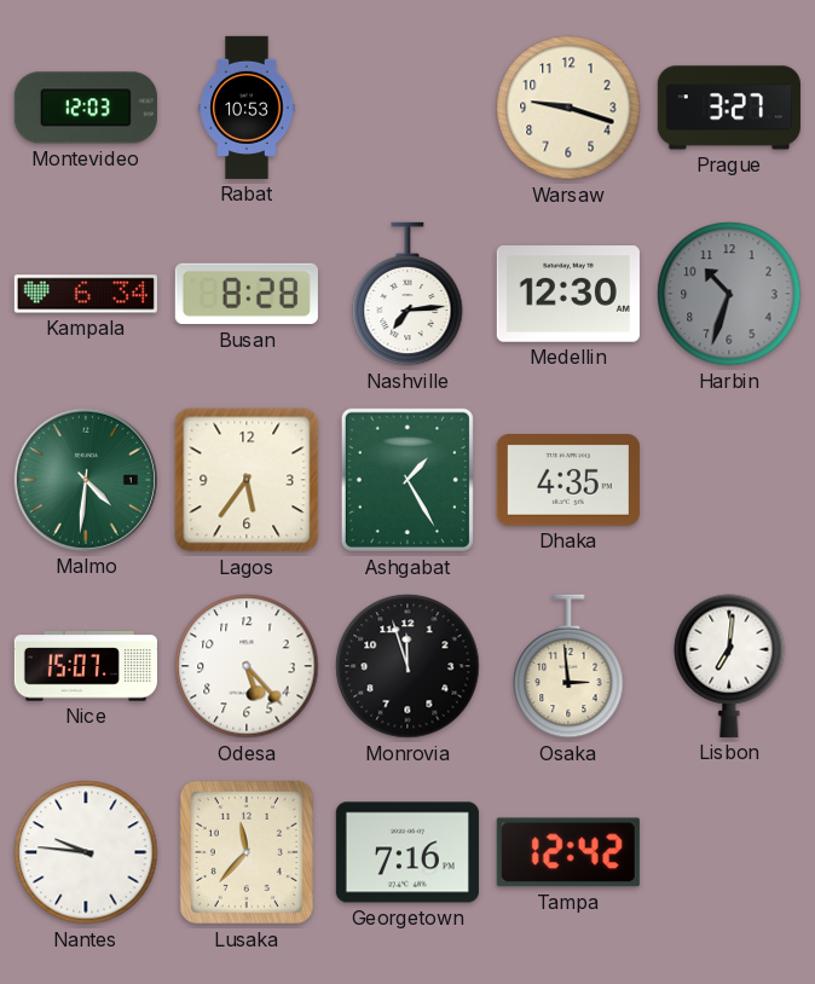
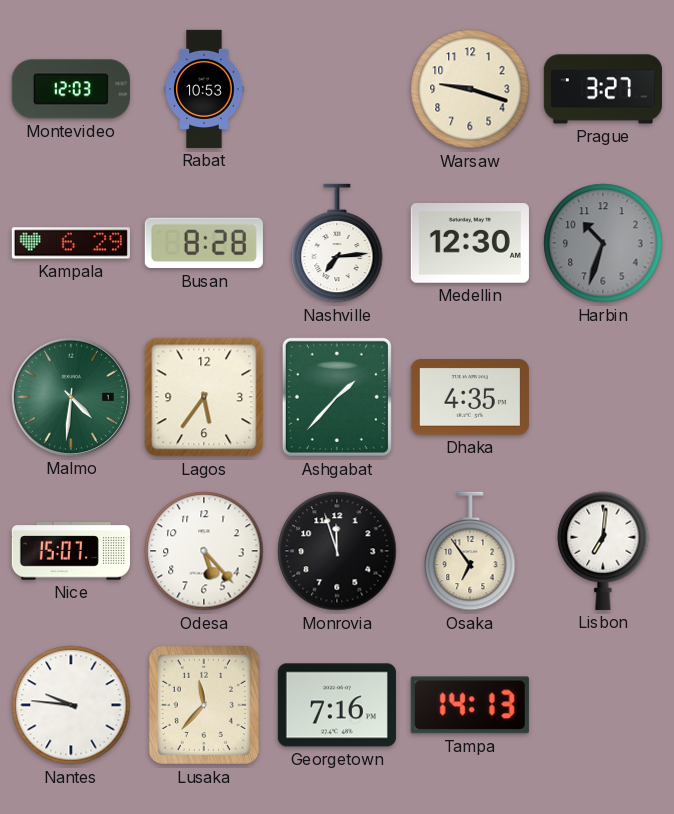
Kampala: 6:34 -> 6:29
Ashgabat: 1:25 -> 1:37
Osaka: 2:59 -> 6:54
Tampa: 12:42 -> 14:13
